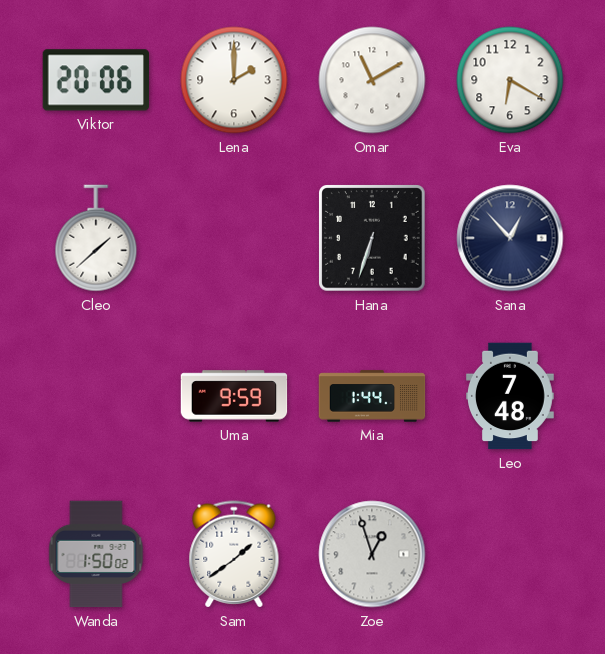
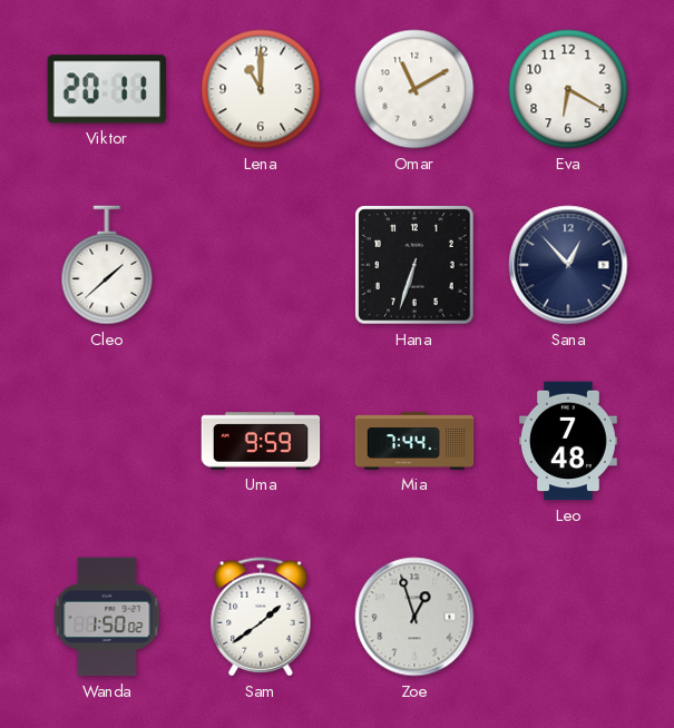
Viktor: 20:06 -> 20:11
Lena: 2:00 -> 11:00
Mia: 1:44 -> 7:44
